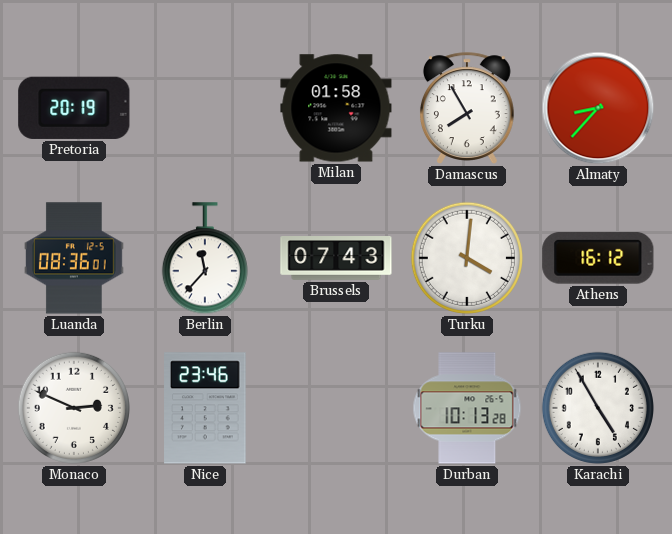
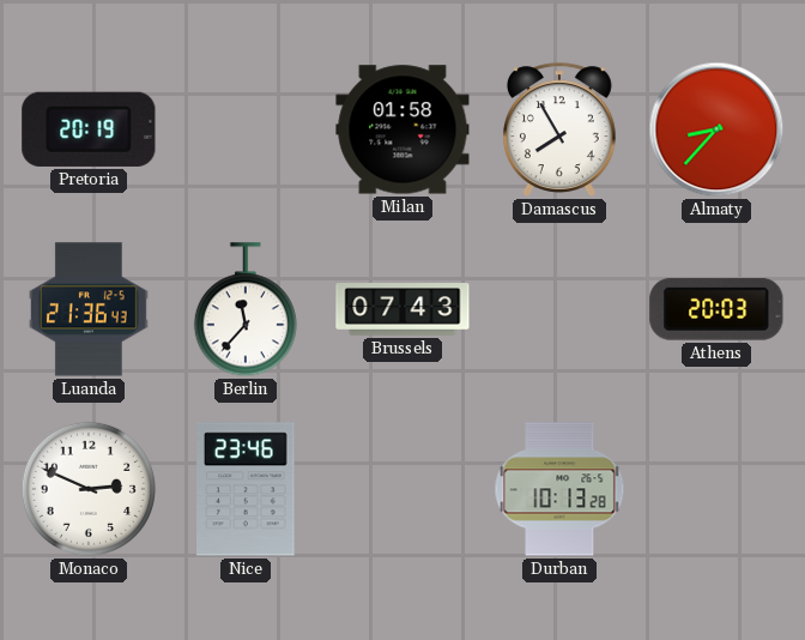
Luanda: 08:36 -> 21:36
Turku: 4:01 -> none
Athens: 16:12 -> 20:03
Karachi: 4:55 -> none
